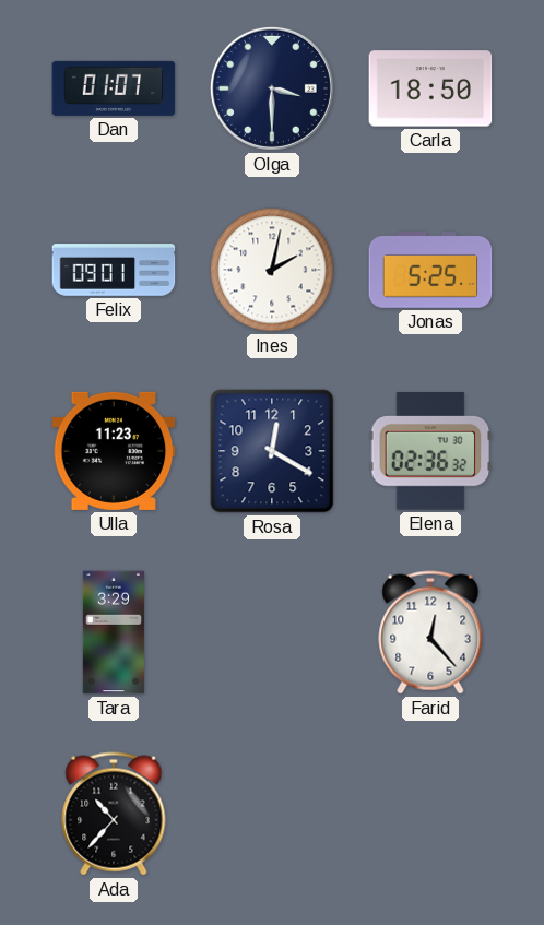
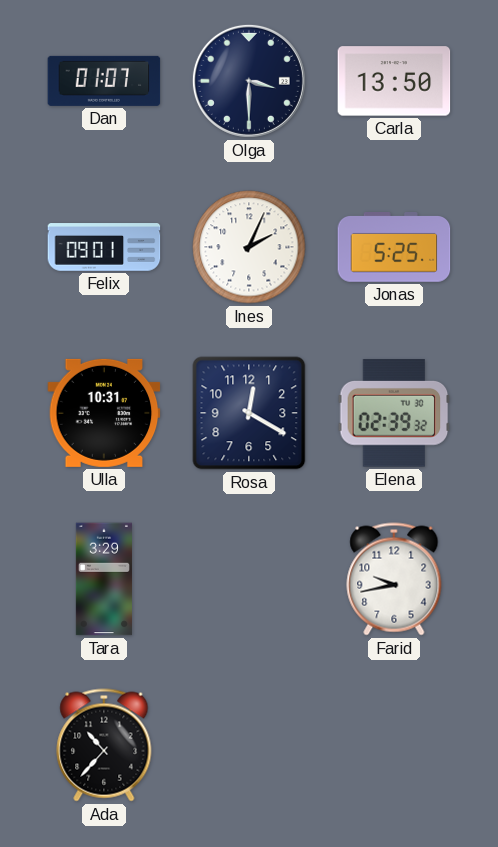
Carla: 18:50 -> 13:50
Ines: 2:02 -> 2:04
Ulla: 11:23 -> 10:31
Elena: 02:36 -> 02:39
Farid: 12:23 -> 9:43
